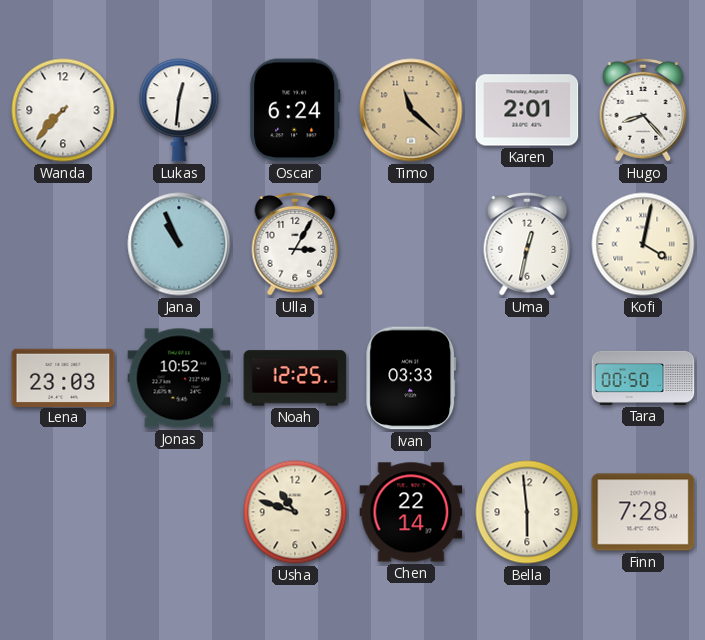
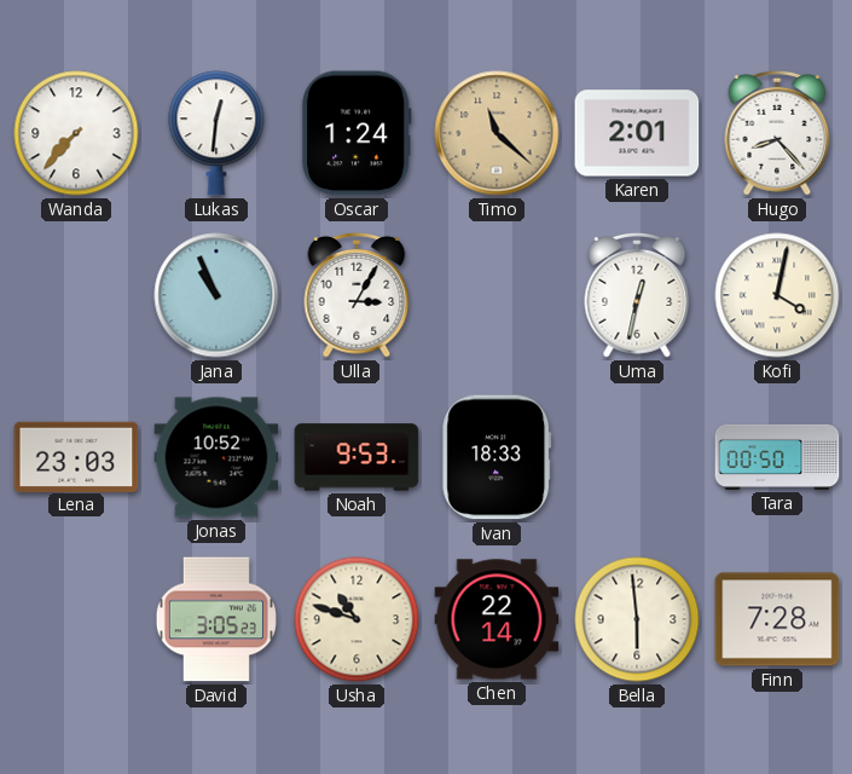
Oscar: 6:24 -> 1:24
Noah: 12:25 -> 9:53
Ivan: 03:33 -> 18:33
David: none -> 3:05
